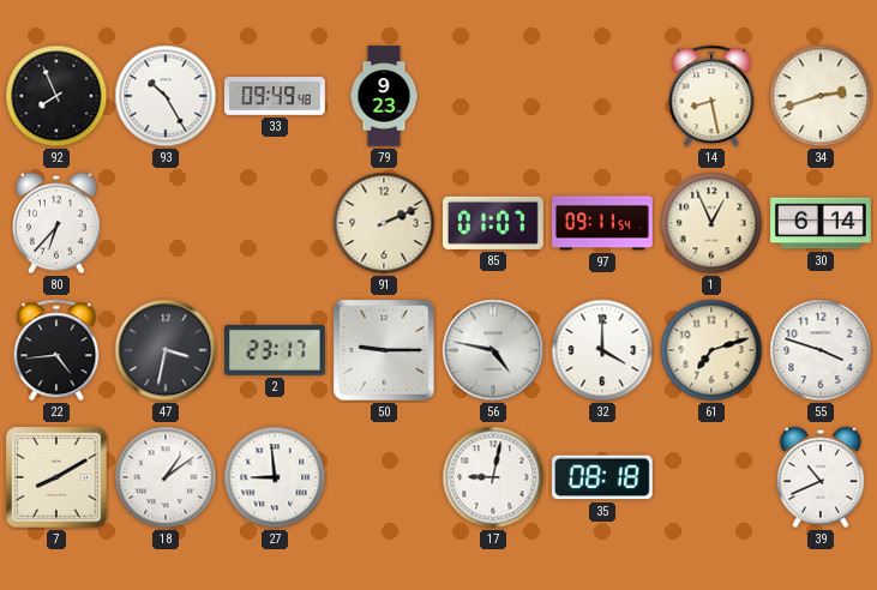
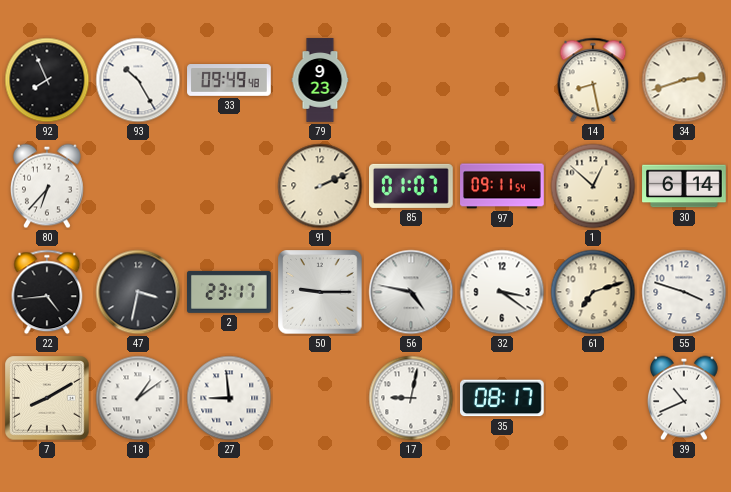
1: 12:56 -> 12:52
32: 4:00 -> 3:21
35: 08:18 -> 08:17
